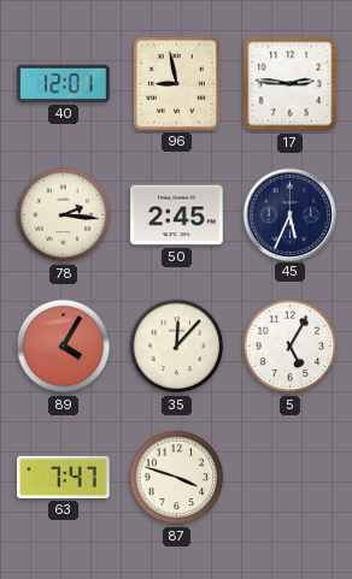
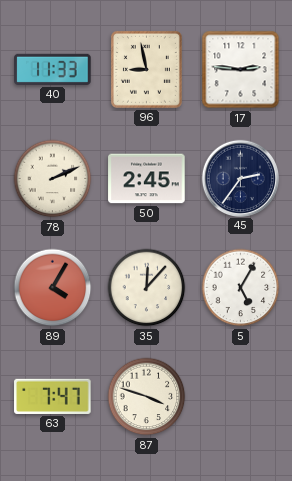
40: 12:01 -> 11:33
78: 2:16 -> 2:11
45: 5:34 -> 2:36
